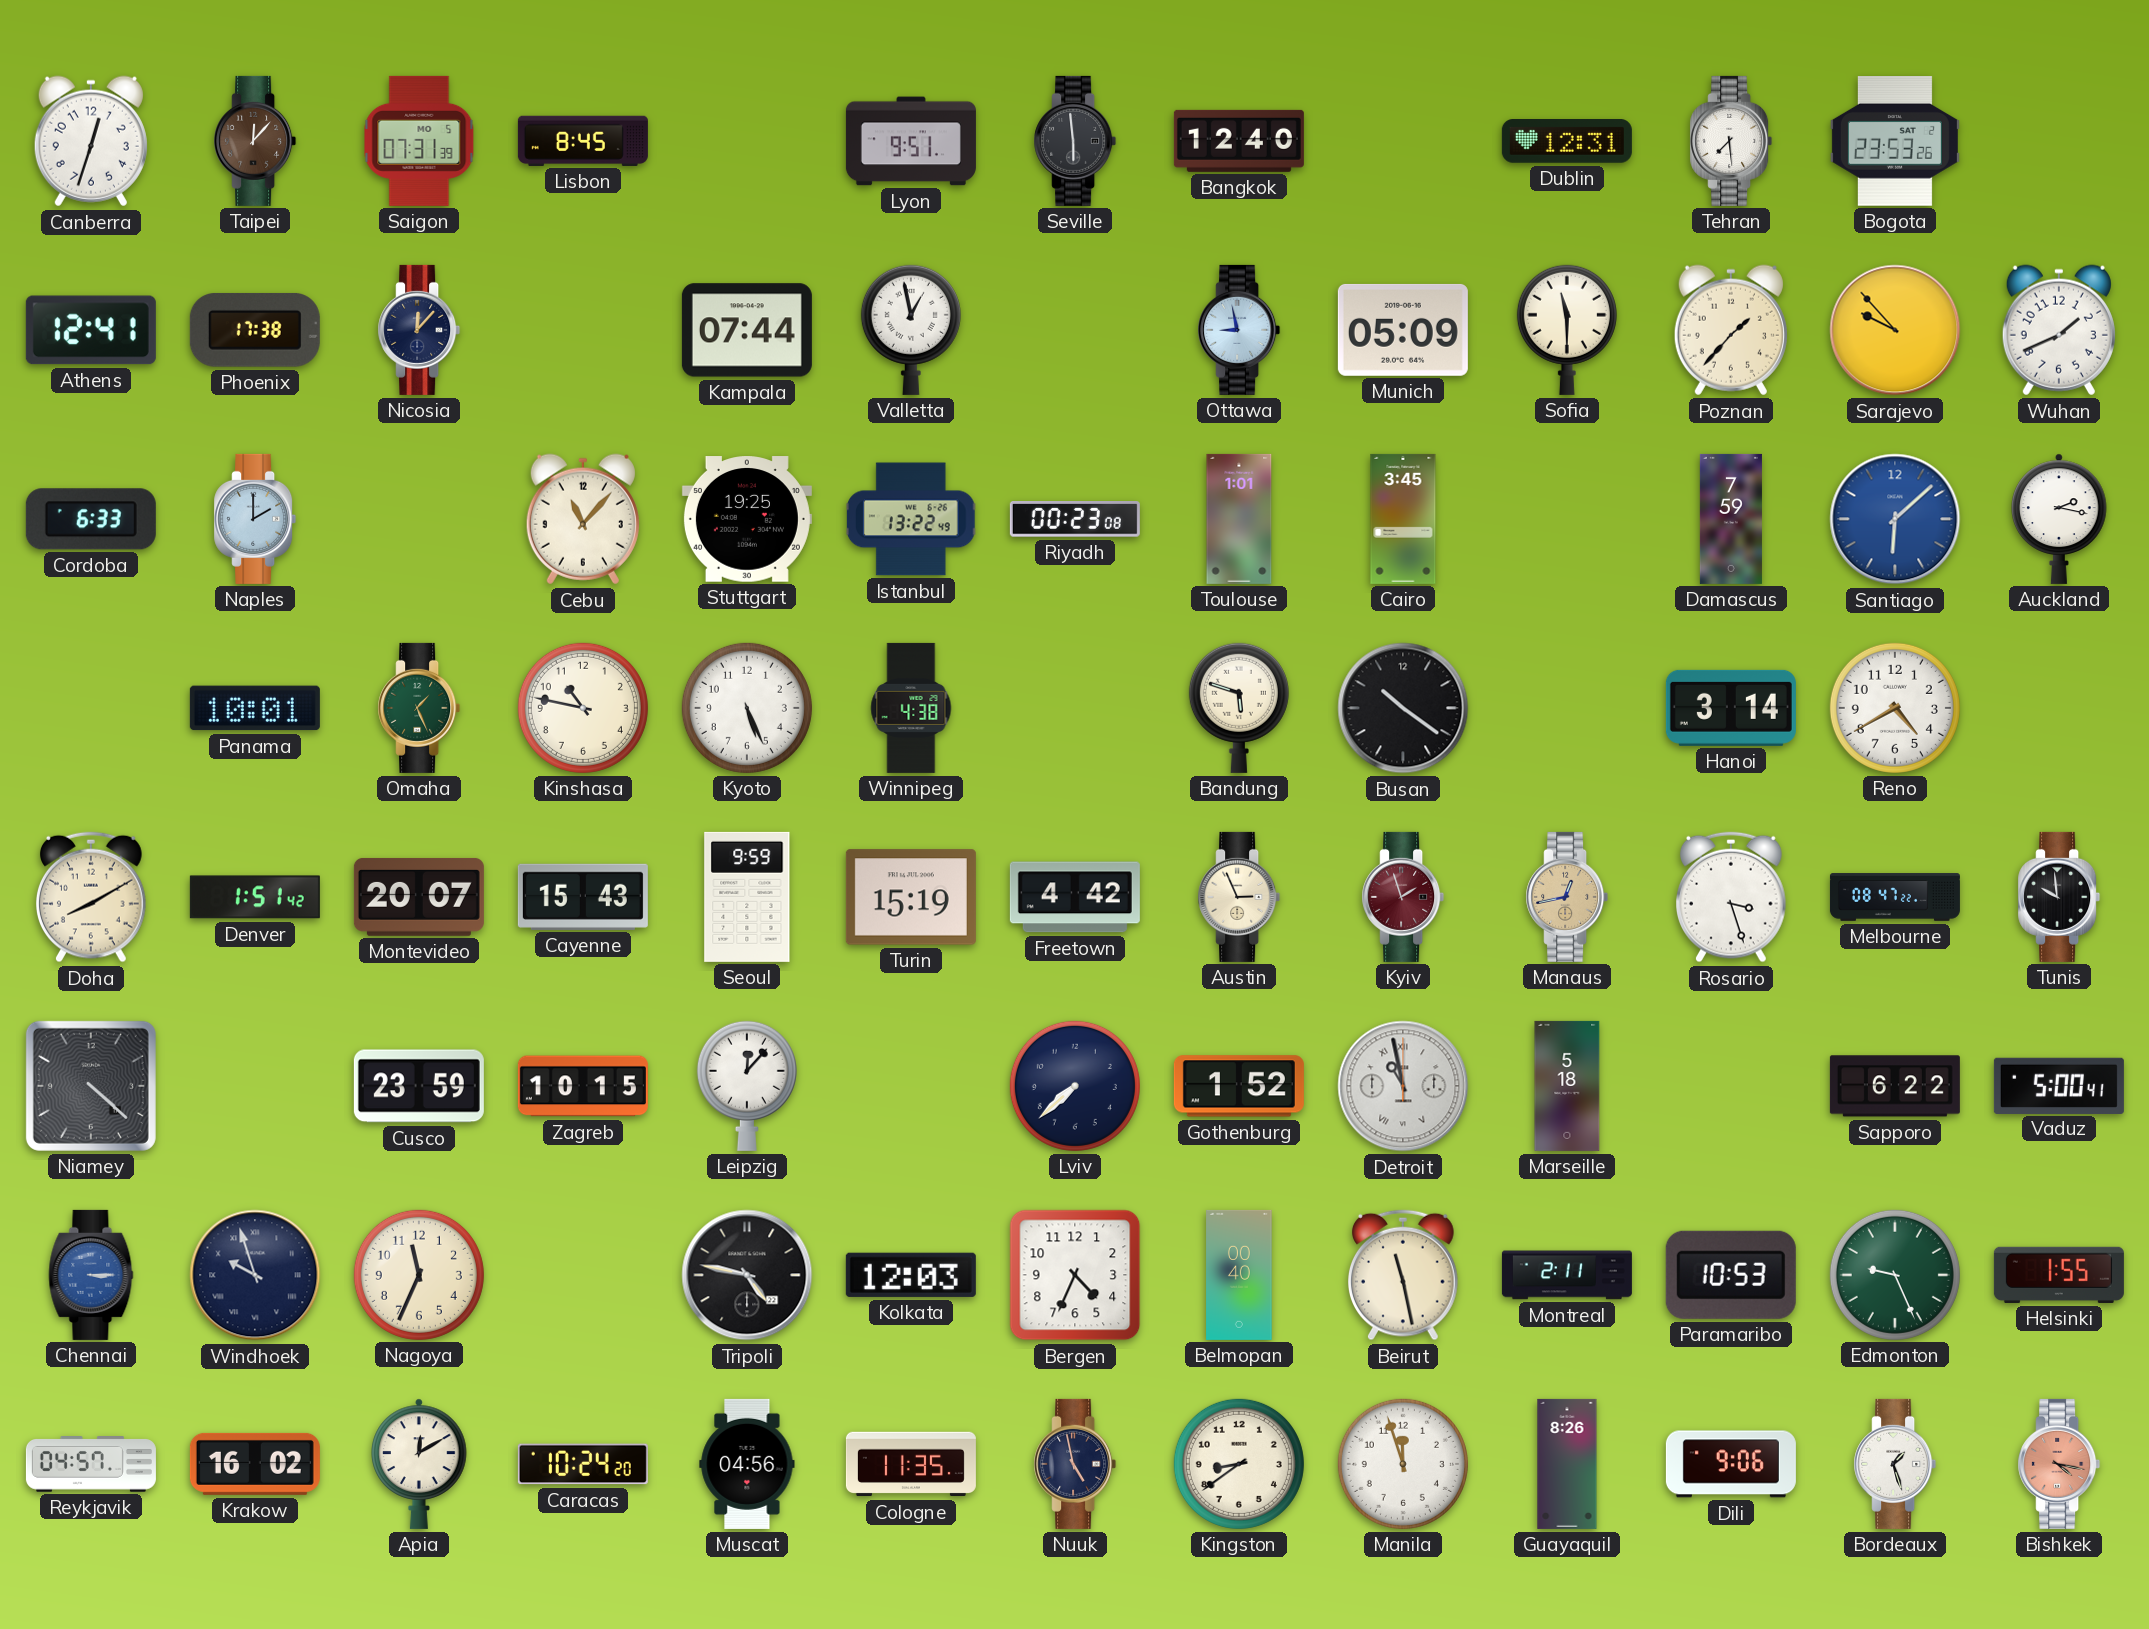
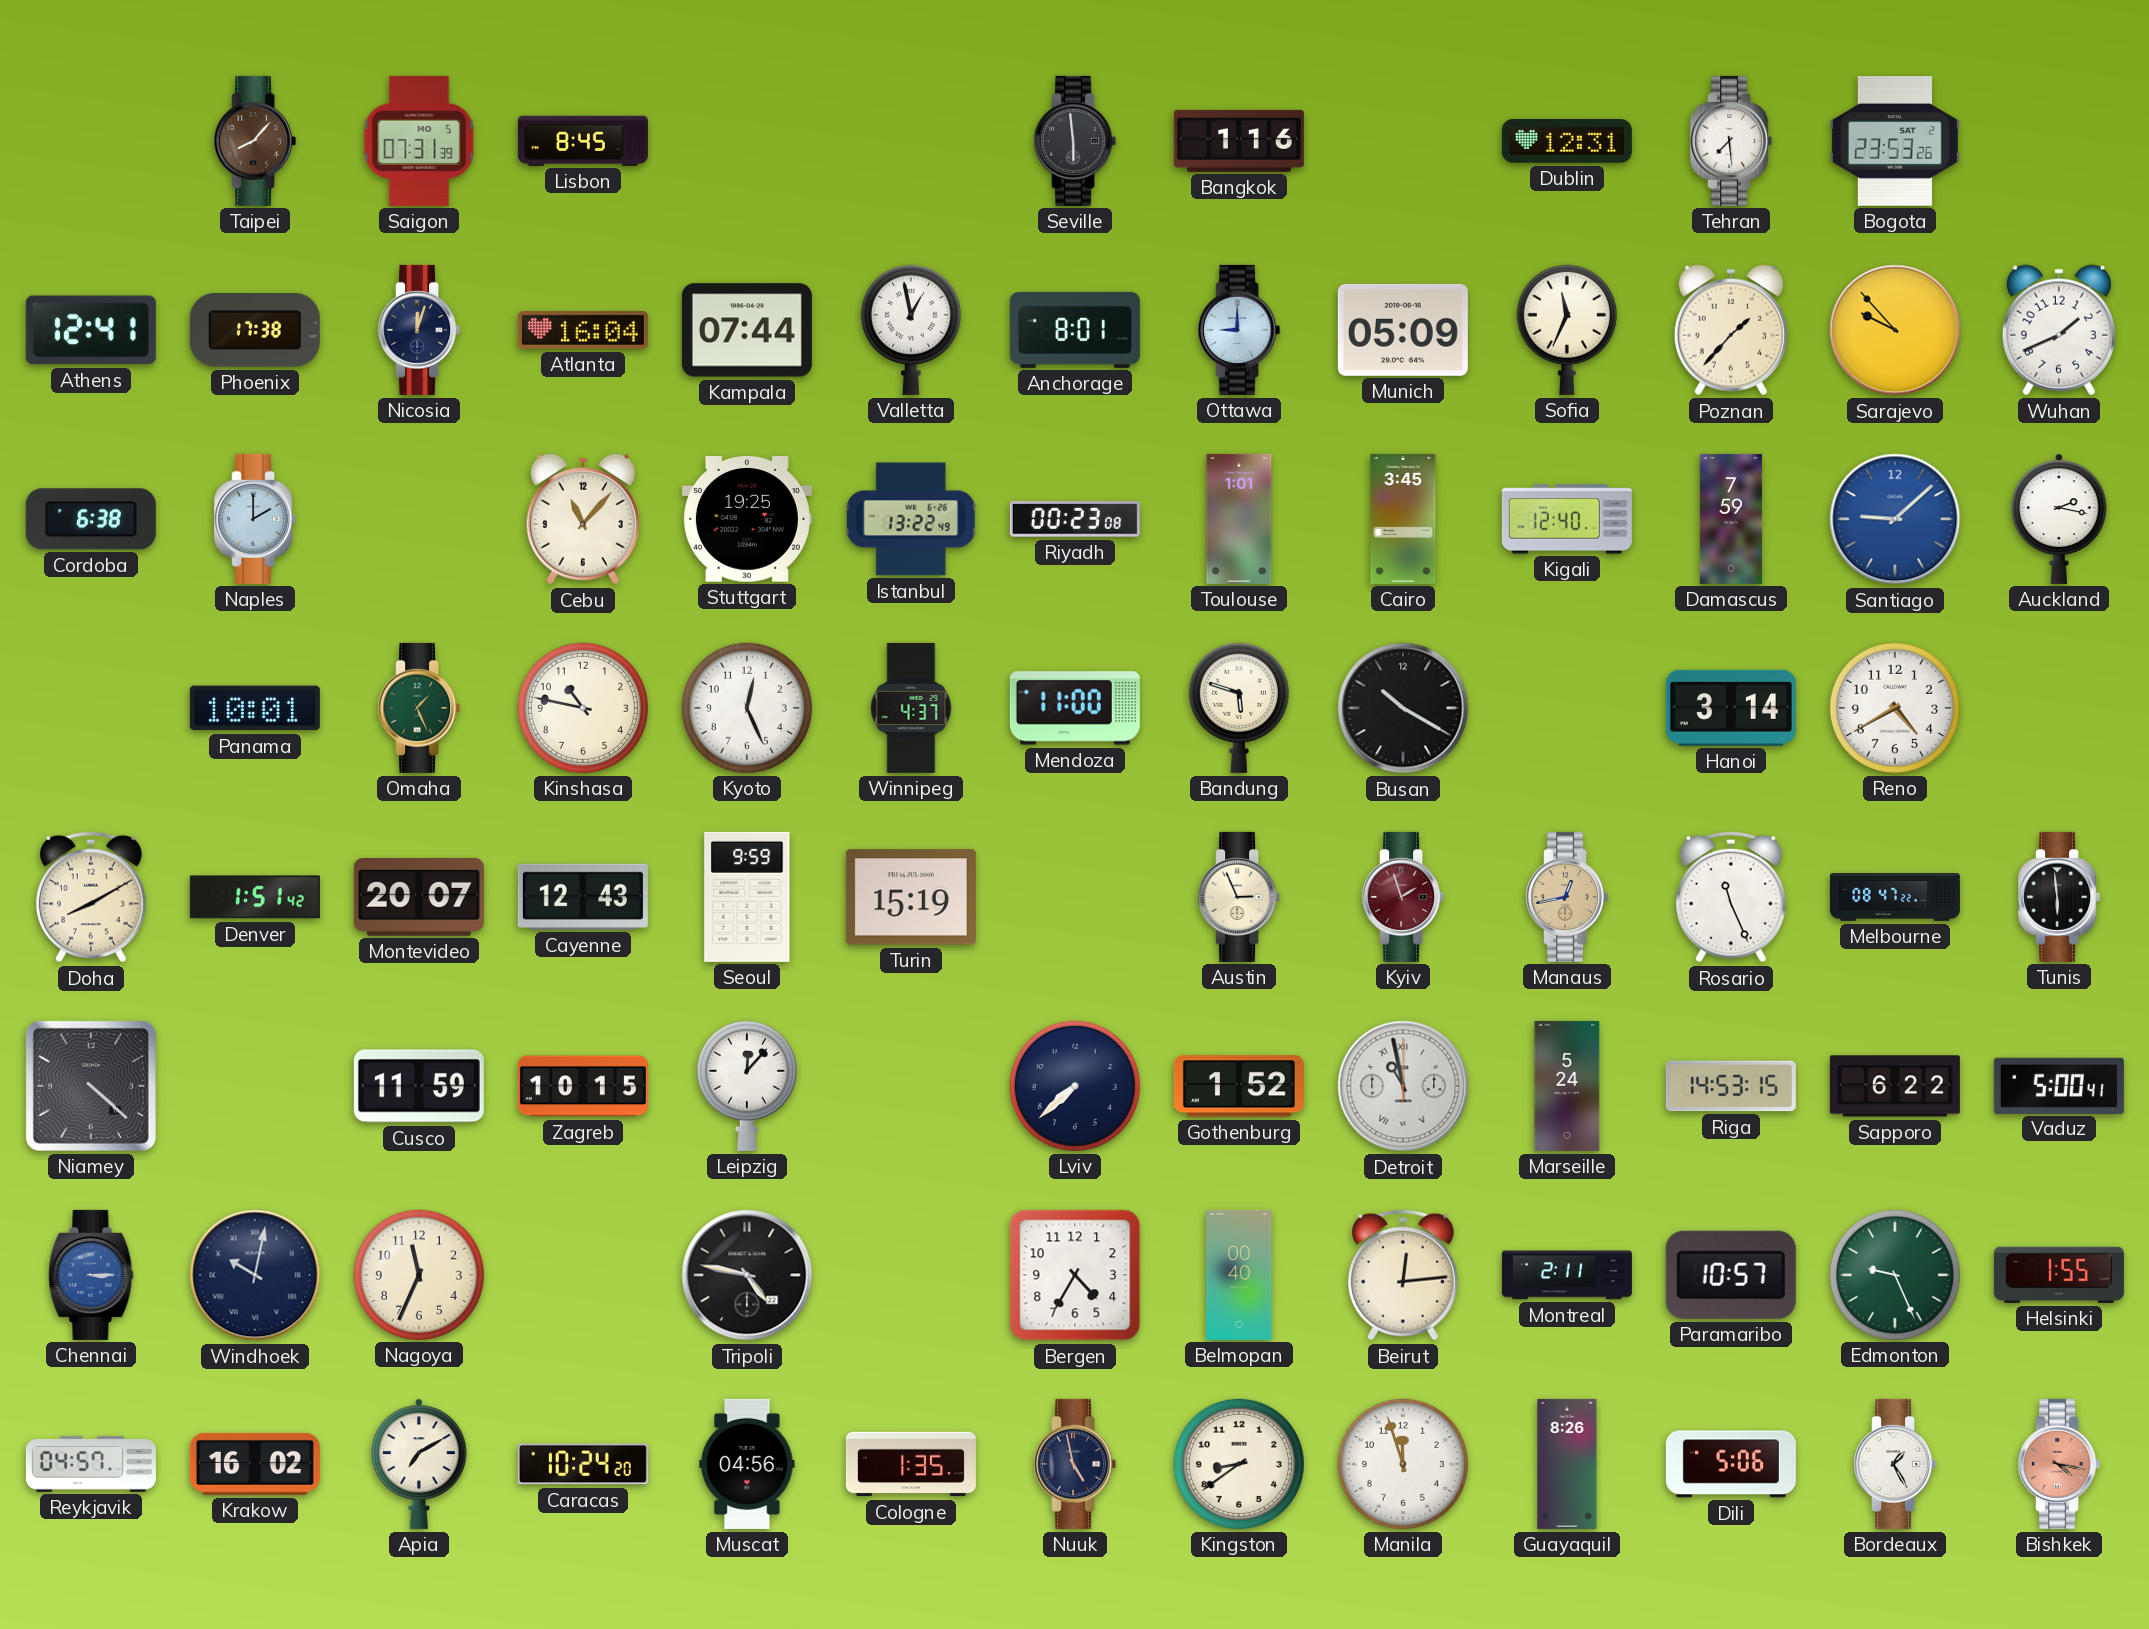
Canberra: 12:33 -> none
Taipei: 12:07 -> 8:07
Lyon: 9:51 -> none
Bangkok: 12:40 -> 1:16
Nicosia: 12:07 -> 12:03
Atlanta: none -> 16:04
Anchorage: none -> 8:01
Ottawa: 8:58 -> 9:00
Sofia: 11:30 -> 11:34
Cordoba: 6:33 -> 6:38
Kigali: none -> 12:40
Santiago: 6:08 -> 9:08
Kyoto: 5:26 -> 12:26
Winnipeg: 4:38 -> 4:37
Mendoza: none -> 11:00
Busan: 10:21 -> 10:20
Cayenne: 15:43 -> 12:43
Freetown: 4:42 -> none
Rosario: 3:27 -> 11:26
Tunis: 9:59 -> 5:59
Cusco: 23:59 -> 11:59
Marseille: 5:18 -> 5:24
Riga: none -> 14:53
Windhoek: 9:57 -> 10:02
Kolkata: 12:03 -> none
Bergen: 4:34 -> 4:35
Beirut: 11:28 -> 12:14
Paramaribo: 10:53 -> 10:57
Apia: 12:10 -> 7:10
Cologne: 11:35 -> 1:35
Dili: 9:06 -> 5:06
Bordeaux: 1:27 -> 1:25
